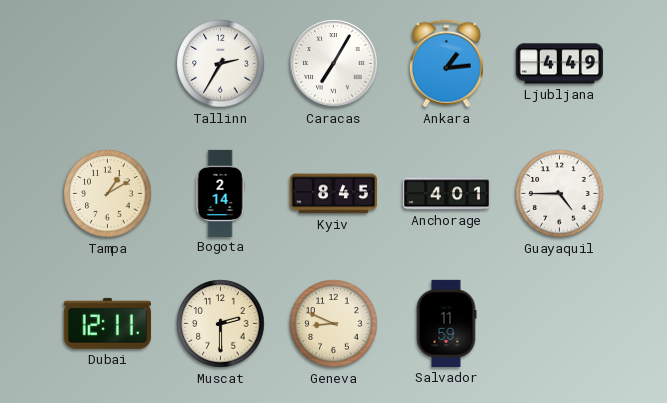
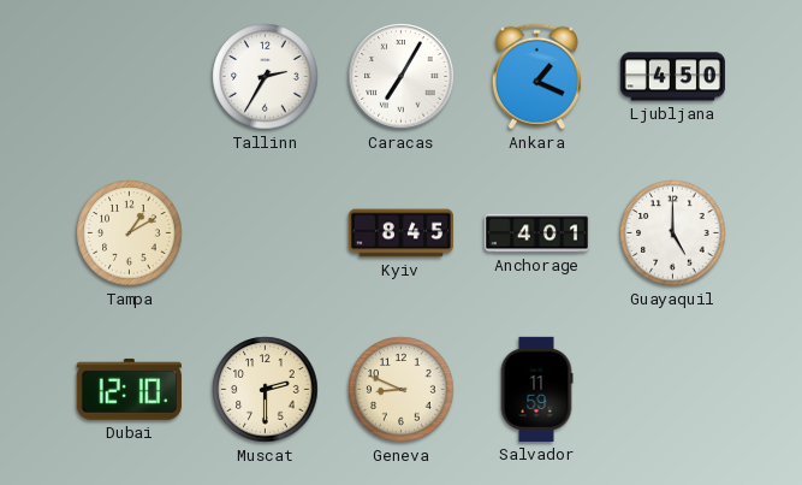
Ankara: 1:14 -> 1:19
Ljubljana: 4:49 -> 4:50
Bogota: 2:14 -> none
Guayaquil: 4:45 -> 5:00
Dubai: 12:11 -> 12:10
